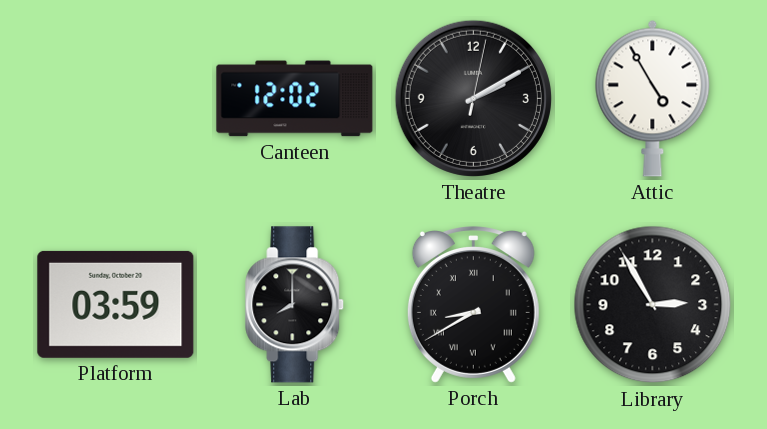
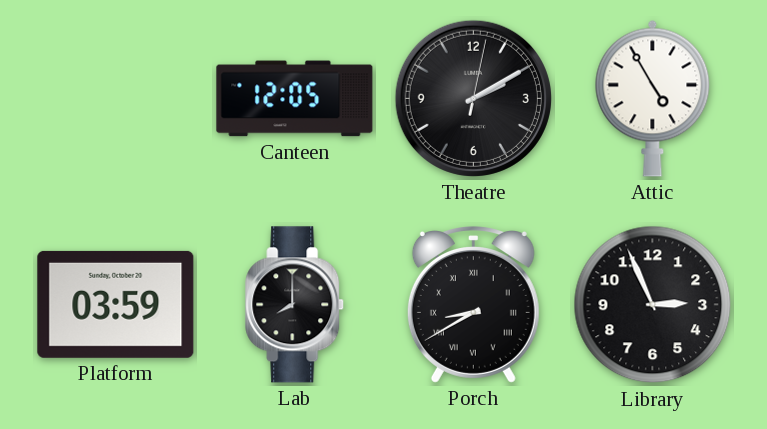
Canteen: 12:02 -> 12:05
Library: 2:55 -> 2:56
